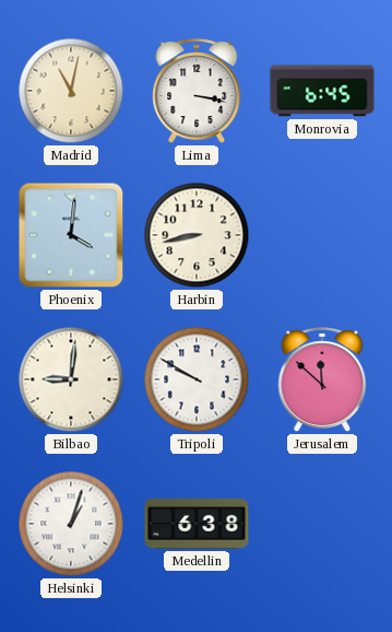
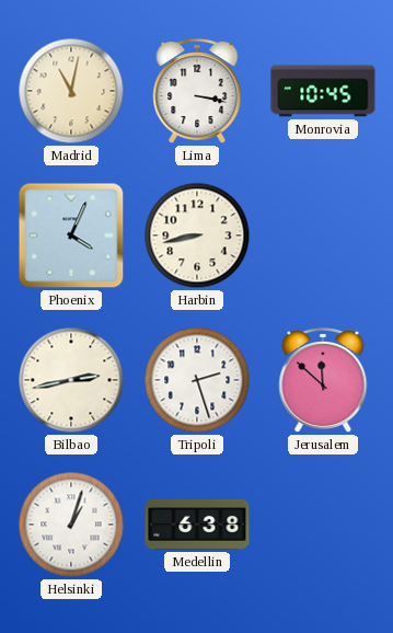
Monrovia: 6:45 -> 10:45
Phoenix: 4:01 -> 4:04
Bilbao: 9:01 -> 2:43
Tripoli: 9:50 -> 2:27
